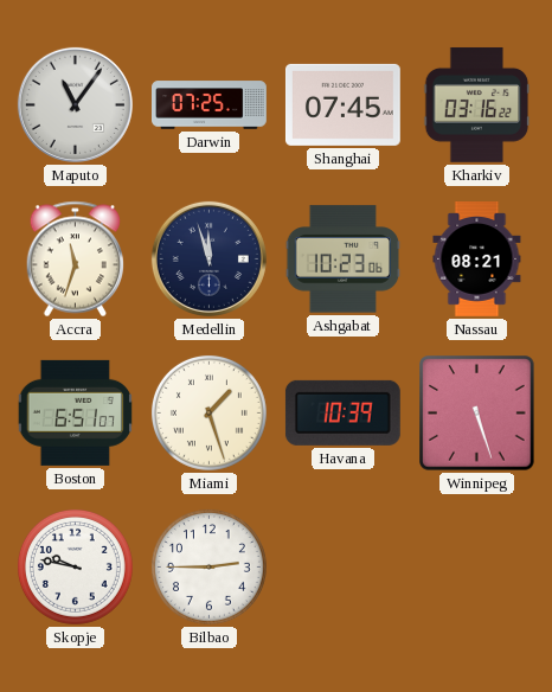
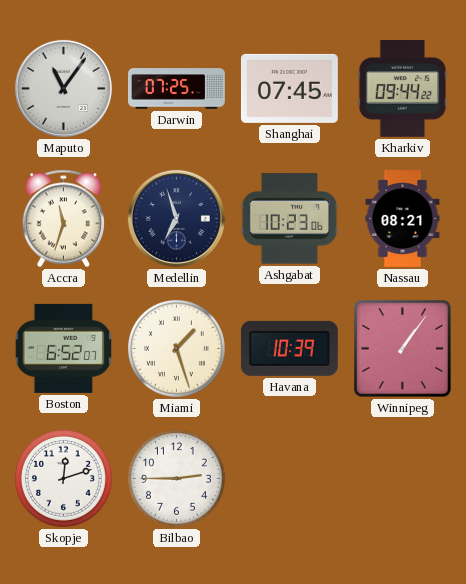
Kharkiv: 03:16 -> 09:44
Medellin: 11:57 -> 6:57
Boston: 6:51 -> 6:52
Winnipeg: 5:27 -> 1:06
Skopje: 9:47 -> 12:12
